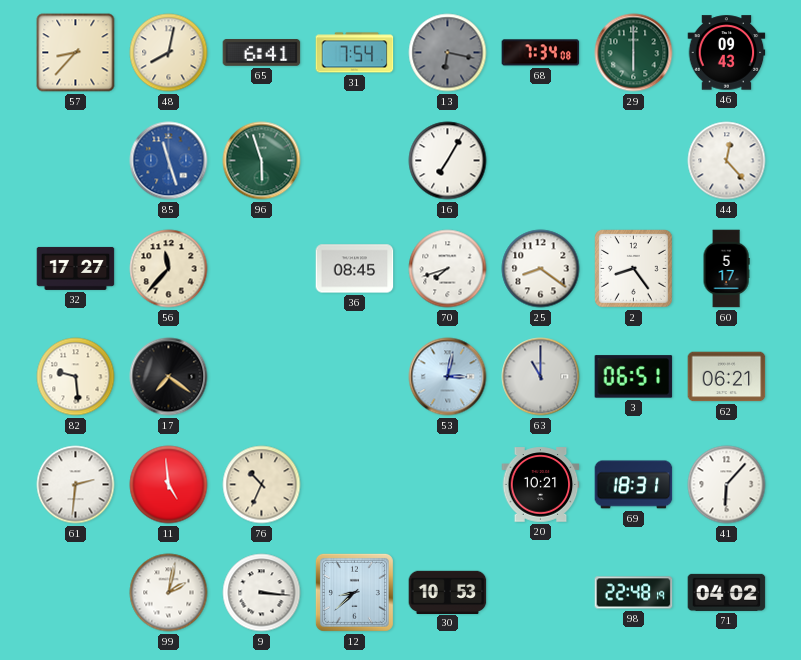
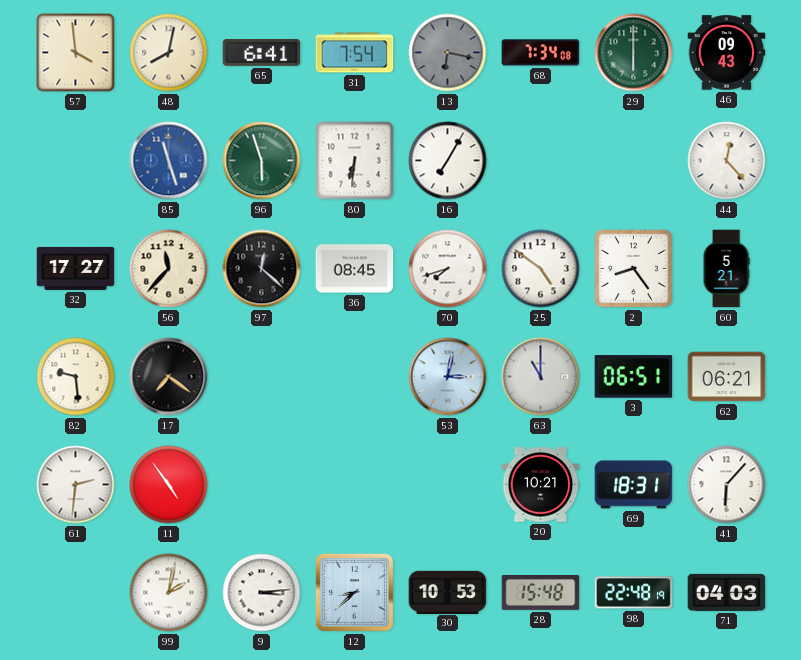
57: 8:37 -> 3:59
80: none -> 6:31
97: none -> 12:22
25: 8:21 -> 4:51
60: 5:17 -> 5:21
11: 4:59 -> 4:54
76: 10:34 -> none
9: 3:16 -> 3:14
28: none -> 15:48
71: 04:02 -> 04:03
